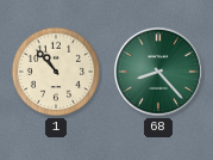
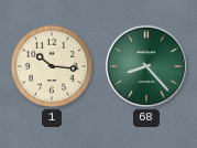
1: 10:53 -> 10:16
